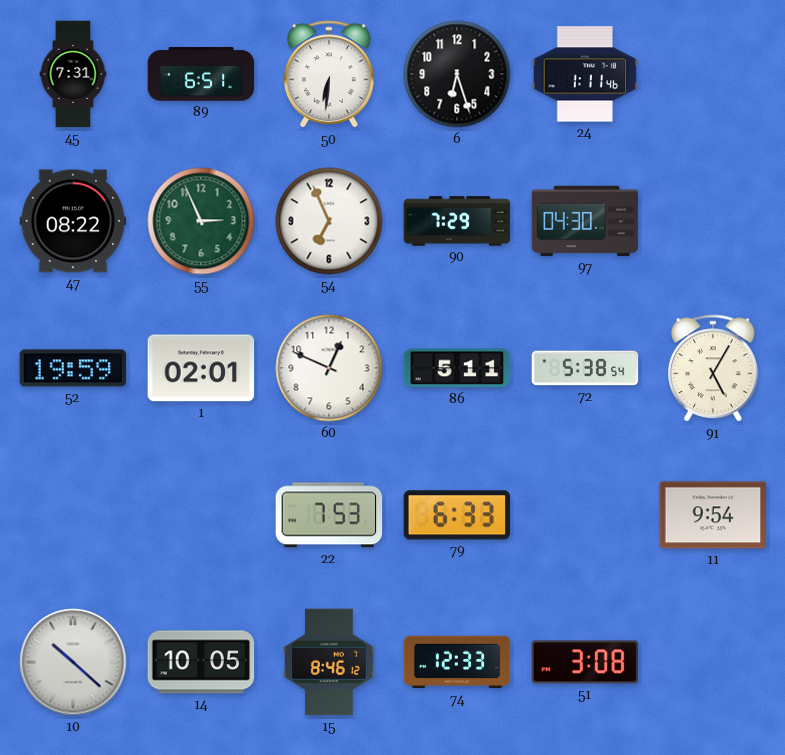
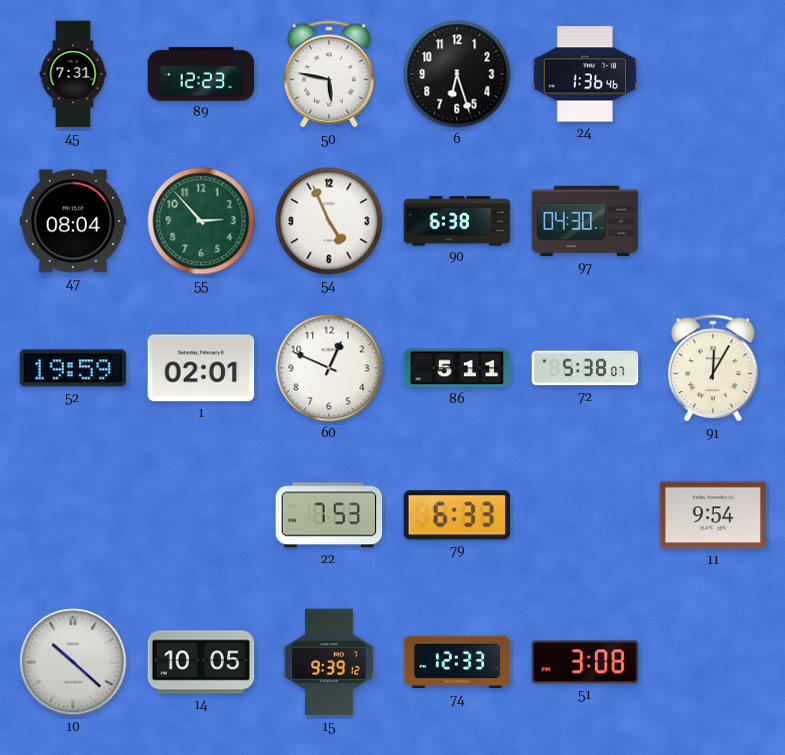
89: 6:51 -> 12:23
50: 6:31 -> 5:47
24: 1:11 -> 1:36
47: 08:22 -> 08:04
55: 2:56 -> 2:53
54: 6:56 -> 4:56
90: 7:29 -> 6:38
72: 5:38:54 -> 5:38:07
91: 5:05 -> 12:05
15: 8:46 -> 9:39
